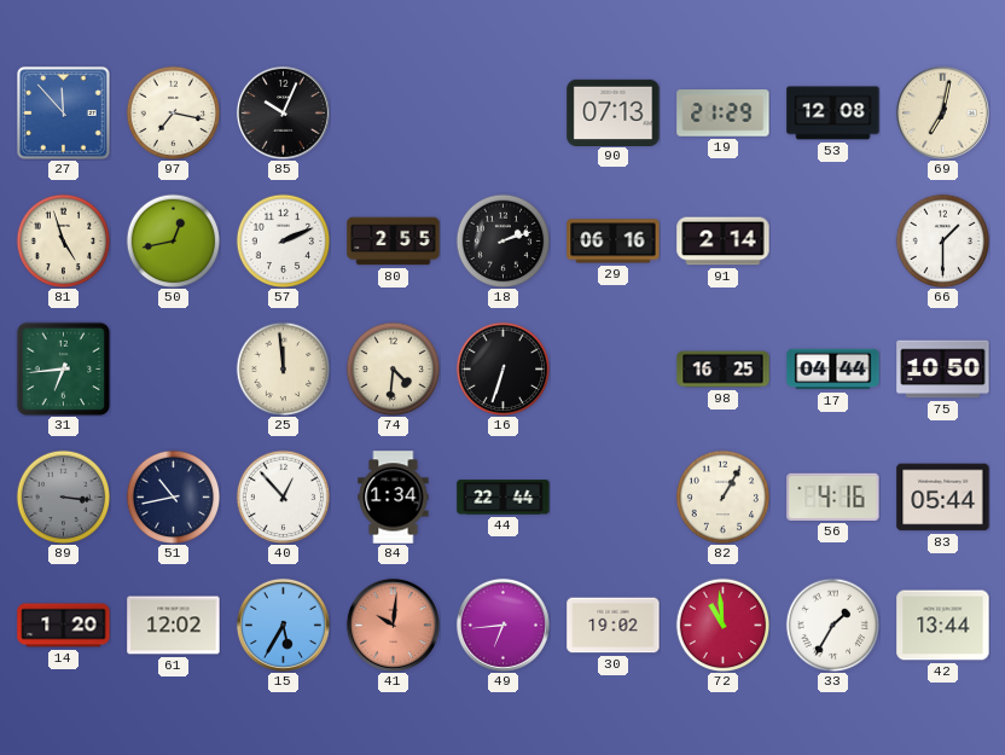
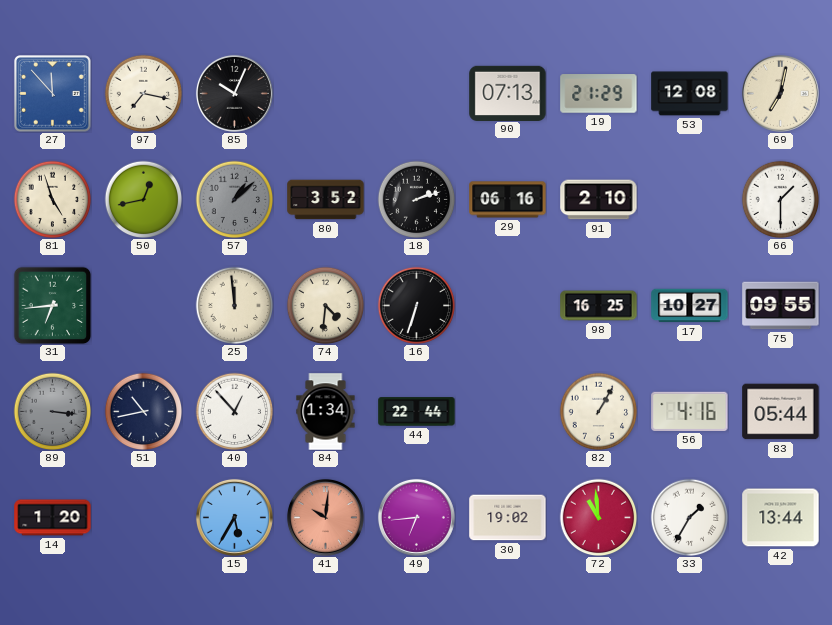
57: 2:11 -> 1:08
57 dial: white -> grey
80: 2:55 -> 3:52
91: 2:14 -> 2:10
17: 04:44 -> 10:27
75: 10:50 -> 09:55
61: 12:02 -> none
